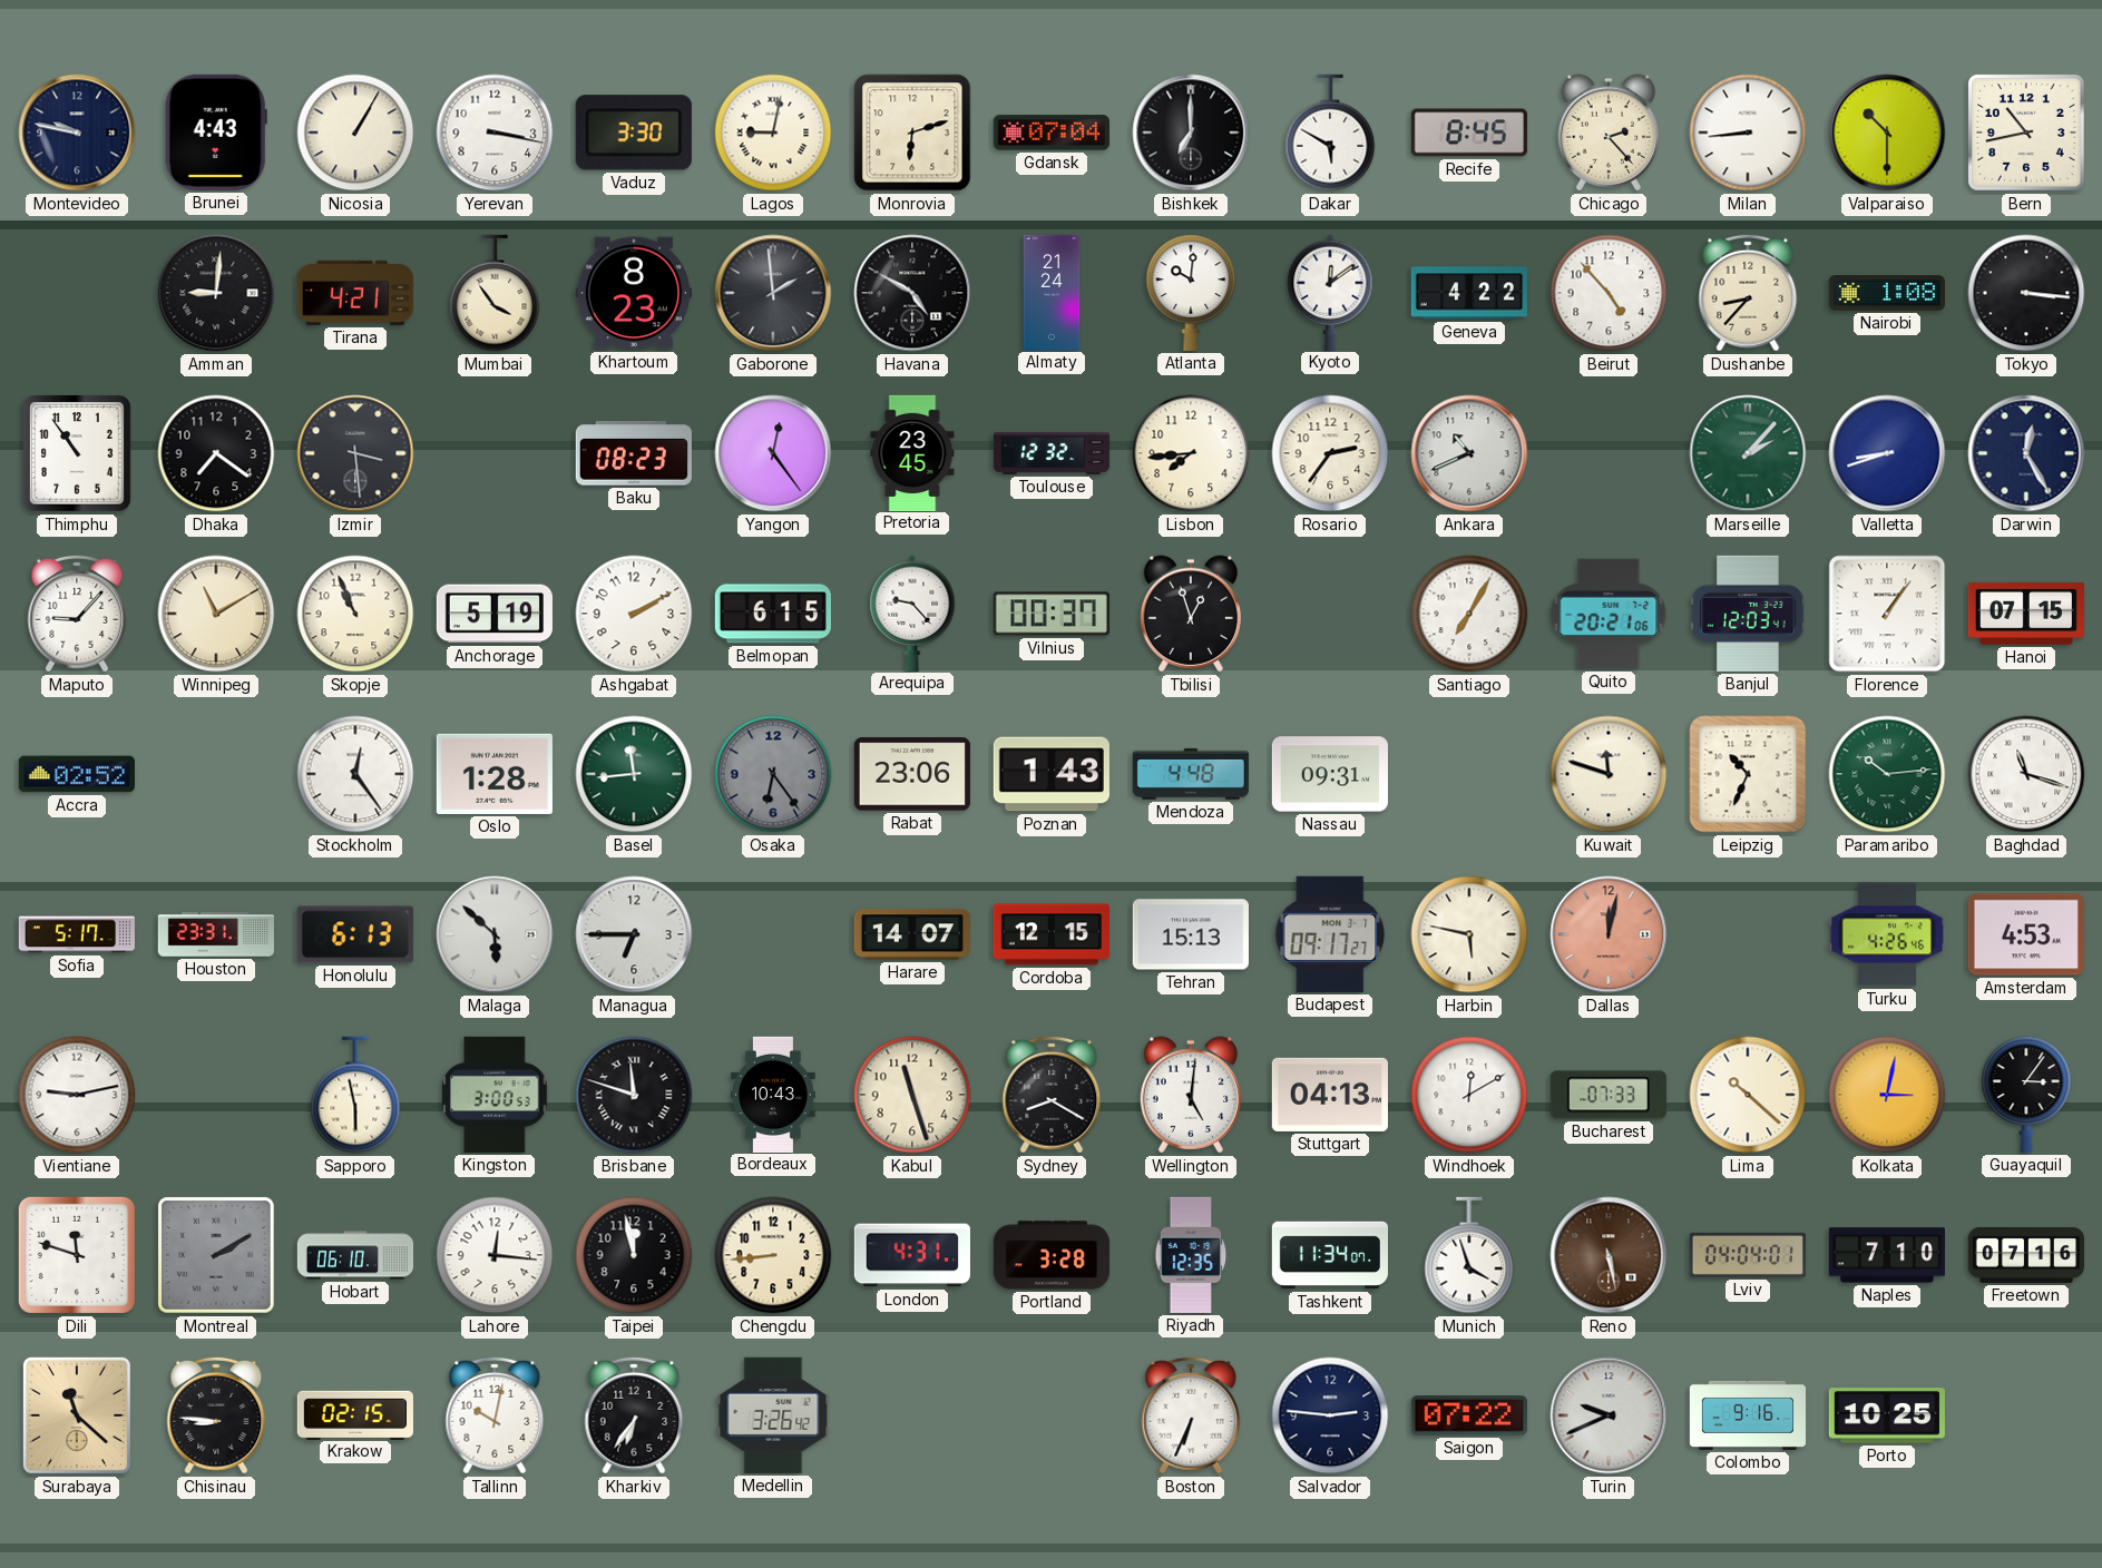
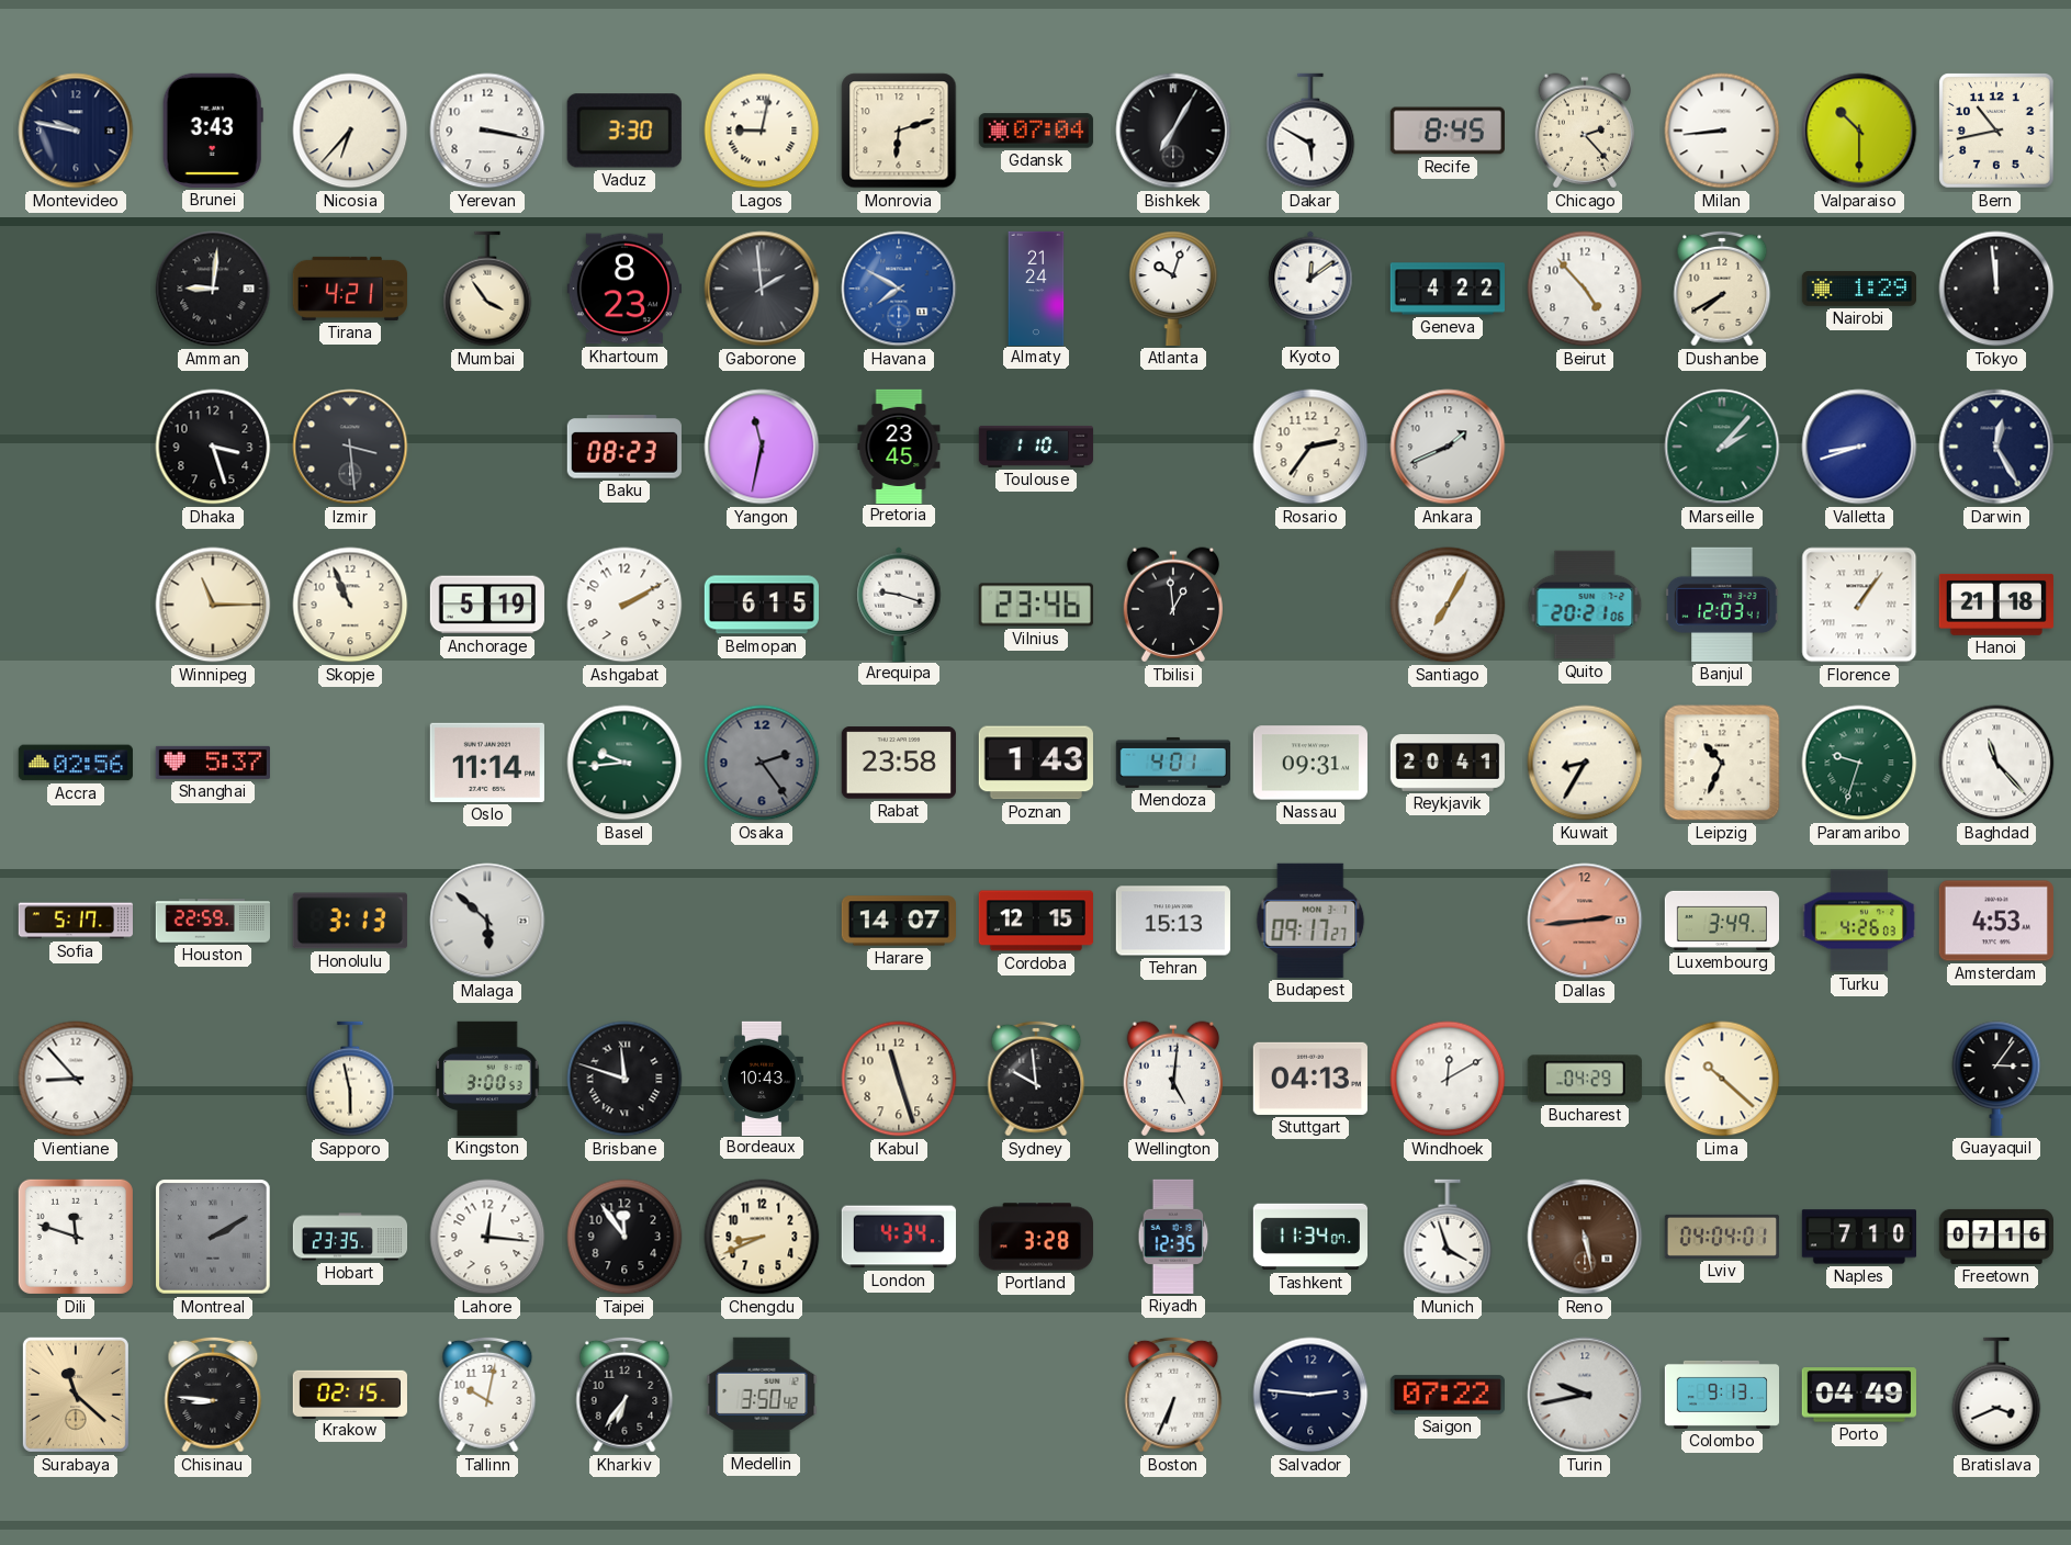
Brunei: 4:43 -> 3:43
Nicosia: 1:05 -> 6:37
Bishkek: 7:00 -> 7:05
Havana: 4:50 -> 7:50
Havana dial: black -> blue
Atlanta: 10:01 -> 10:03
Dushanbe: 8:37 -> 7:40
Nairobi: 1:08 -> 1:29
Tokyo: 3:16 -> 11:59
Thimphu: 10:54 -> none
Dhaka: 7:21 -> 3:27
Yangon: 12:24 -> 11:32
Toulouse: 12:32 -> 1:10
Lisbon: 7:44 -> none
Ankara: 10:41 -> 1:41
Maputo: 9:07 -> none
Winnipeg: 11:10 -> 11:15
Arequipa: 9:23 -> 9:18
Vilnius: 00:37 -> 23:46
Tbilisi: 12:57 -> 12:59
Hanoi: 07:15 -> 21:18
Accra: 02:52 -> 02:56
Shanghai: none -> 5:37
Stockholm: 12:24 -> none
Oslo: 1:28 -> 11:14
Basel: 11:44 -> 9:44
Osaka: 6:24 -> 2:24
Rabat: 23:06 -> 23:58
Mendoza: 4:48 -> 4:01
Reykjavik: none -> 20:41
Kuwait: 11:48 -> 8:35
Paramaribo: 10:14 -> 9:33
Baghdad: 11:18 -> 11:23
Houston: 23:31 -> 22:59
Honolulu: 6:13 -> 3:13
Managua: 6:45 -> none
Harbin: 5:47 -> none
Dallas: 12:02 -> 2:44
Luxembourg: none -> 3:49
Turku: 4:26:46 -> 4:26:03
Vientiane: 9:13 -> 8:53
Sydney: 8:20 -> 9:59
Bucharest: 07:33 -> 04:29
Kolkata: 3:02 -> none
Hobart: 06:10 -> 23:35
Taipei: 11:58 -> 11:54
Chengdu: 8:44 -> 8:41
London: 4:31 -> 4:34
Medellin: 3:26 -> 3:50
Turin: 9:41 -> 9:43
Colombo: 9:16 -> 9:13
Porto: 10:25 -> 04:49
Bratislava: none -> 3:41
